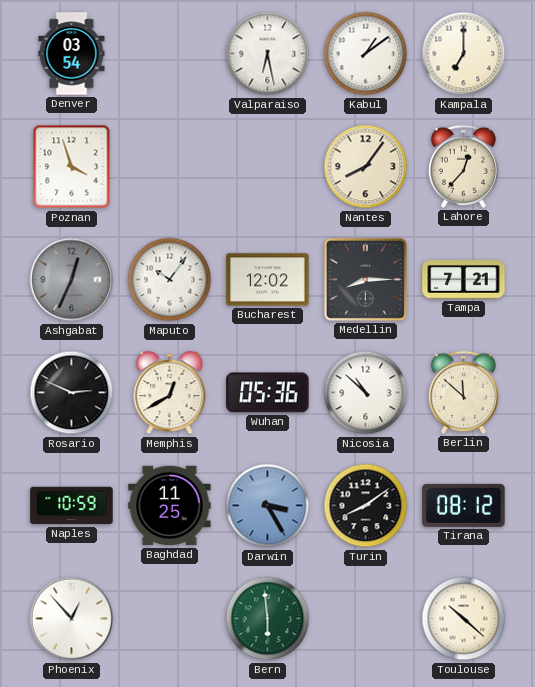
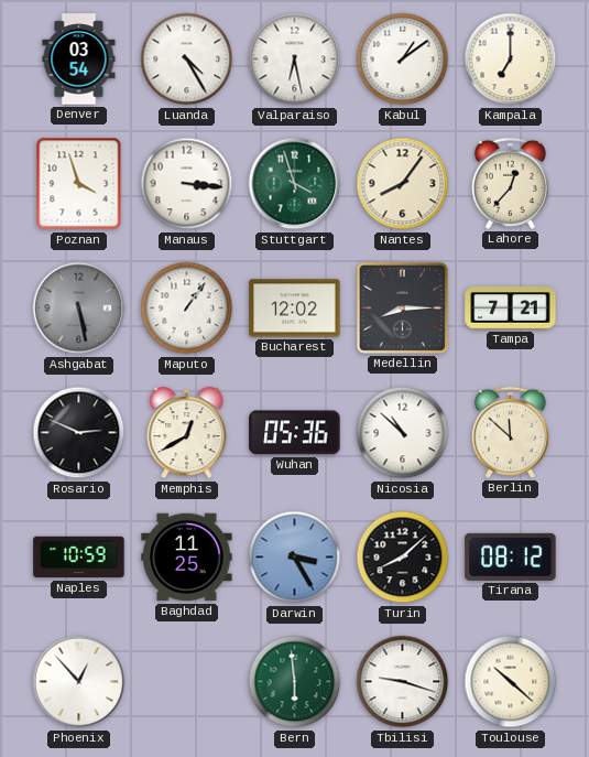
Luanda: none -> 4:25
Manaus: none -> 3:16
Stuttgart: none -> 3:57
Ashgabat: 12:34 -> 5:28
Maputo: 10:06 -> 1:06
Turin: 8:09 -> 8:08
Tbilisi: none -> 9:18
